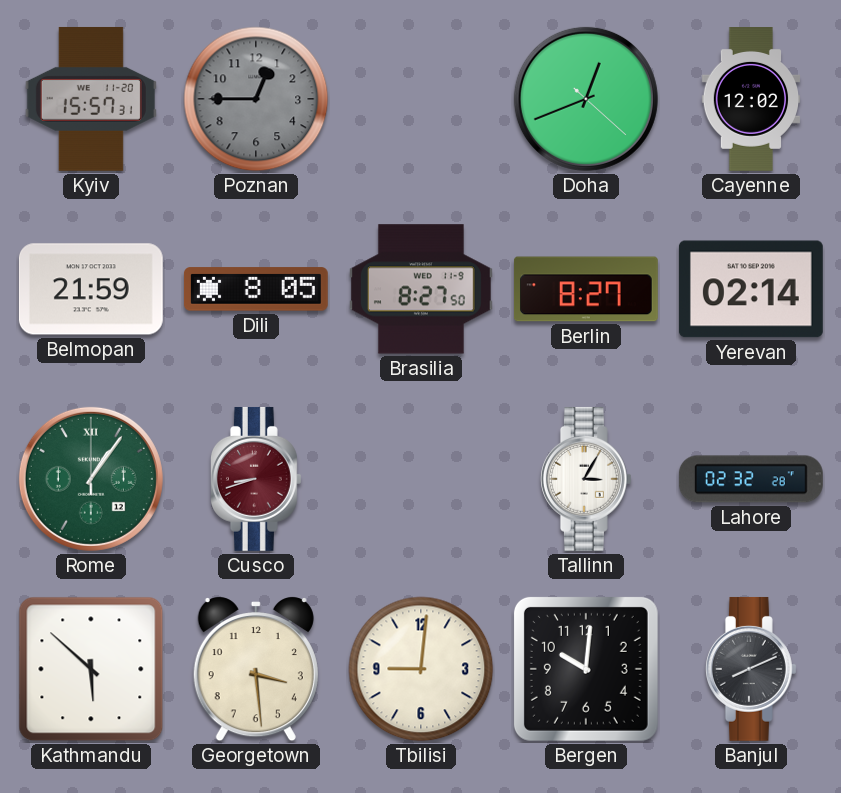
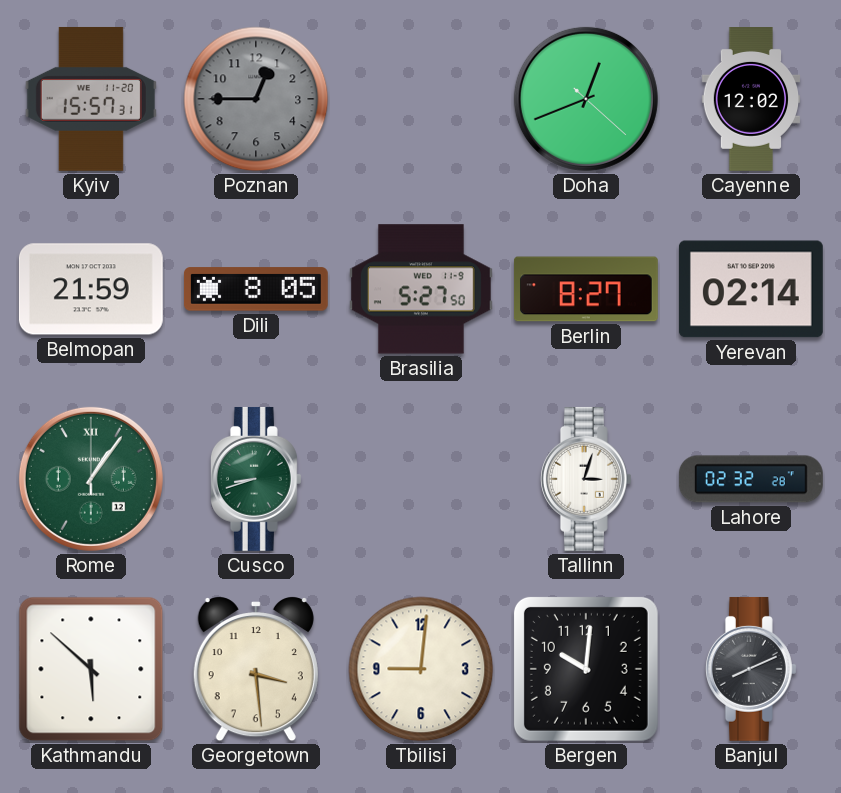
Brasilia: 8:27 -> 5:27
Cusco dial: burgundy -> green
Tallinn: 3:05 -> 3:03
